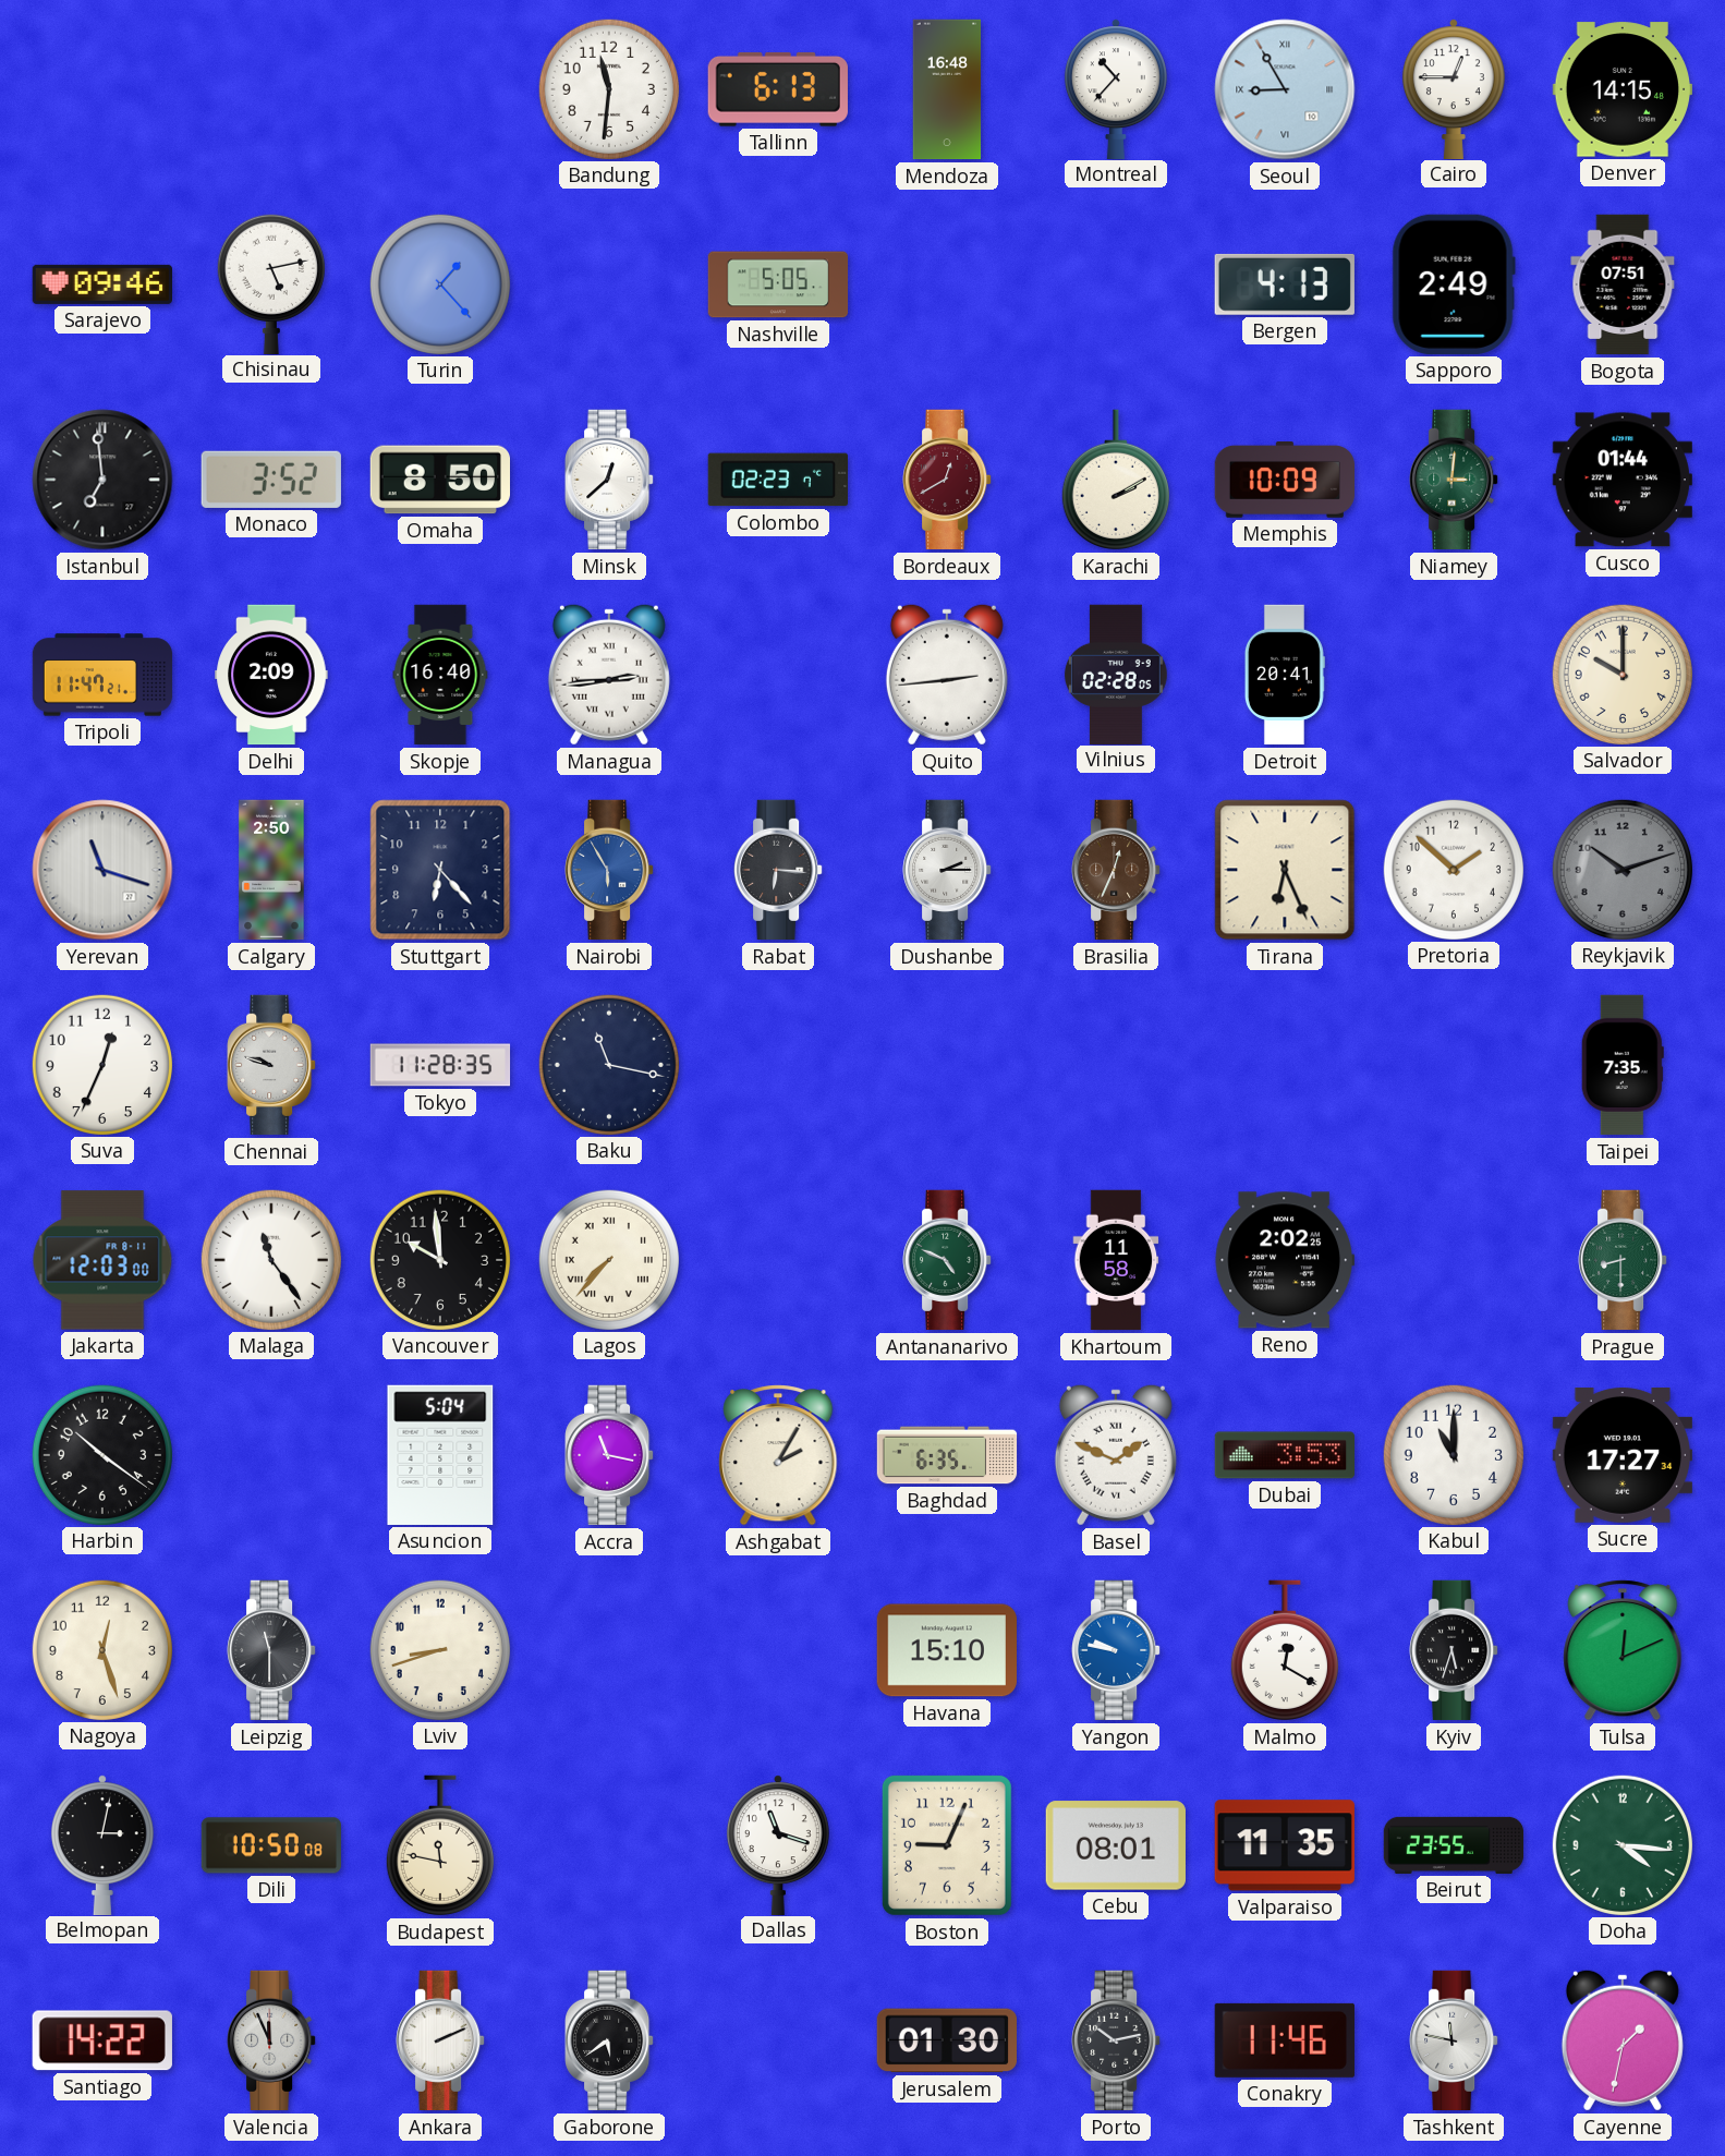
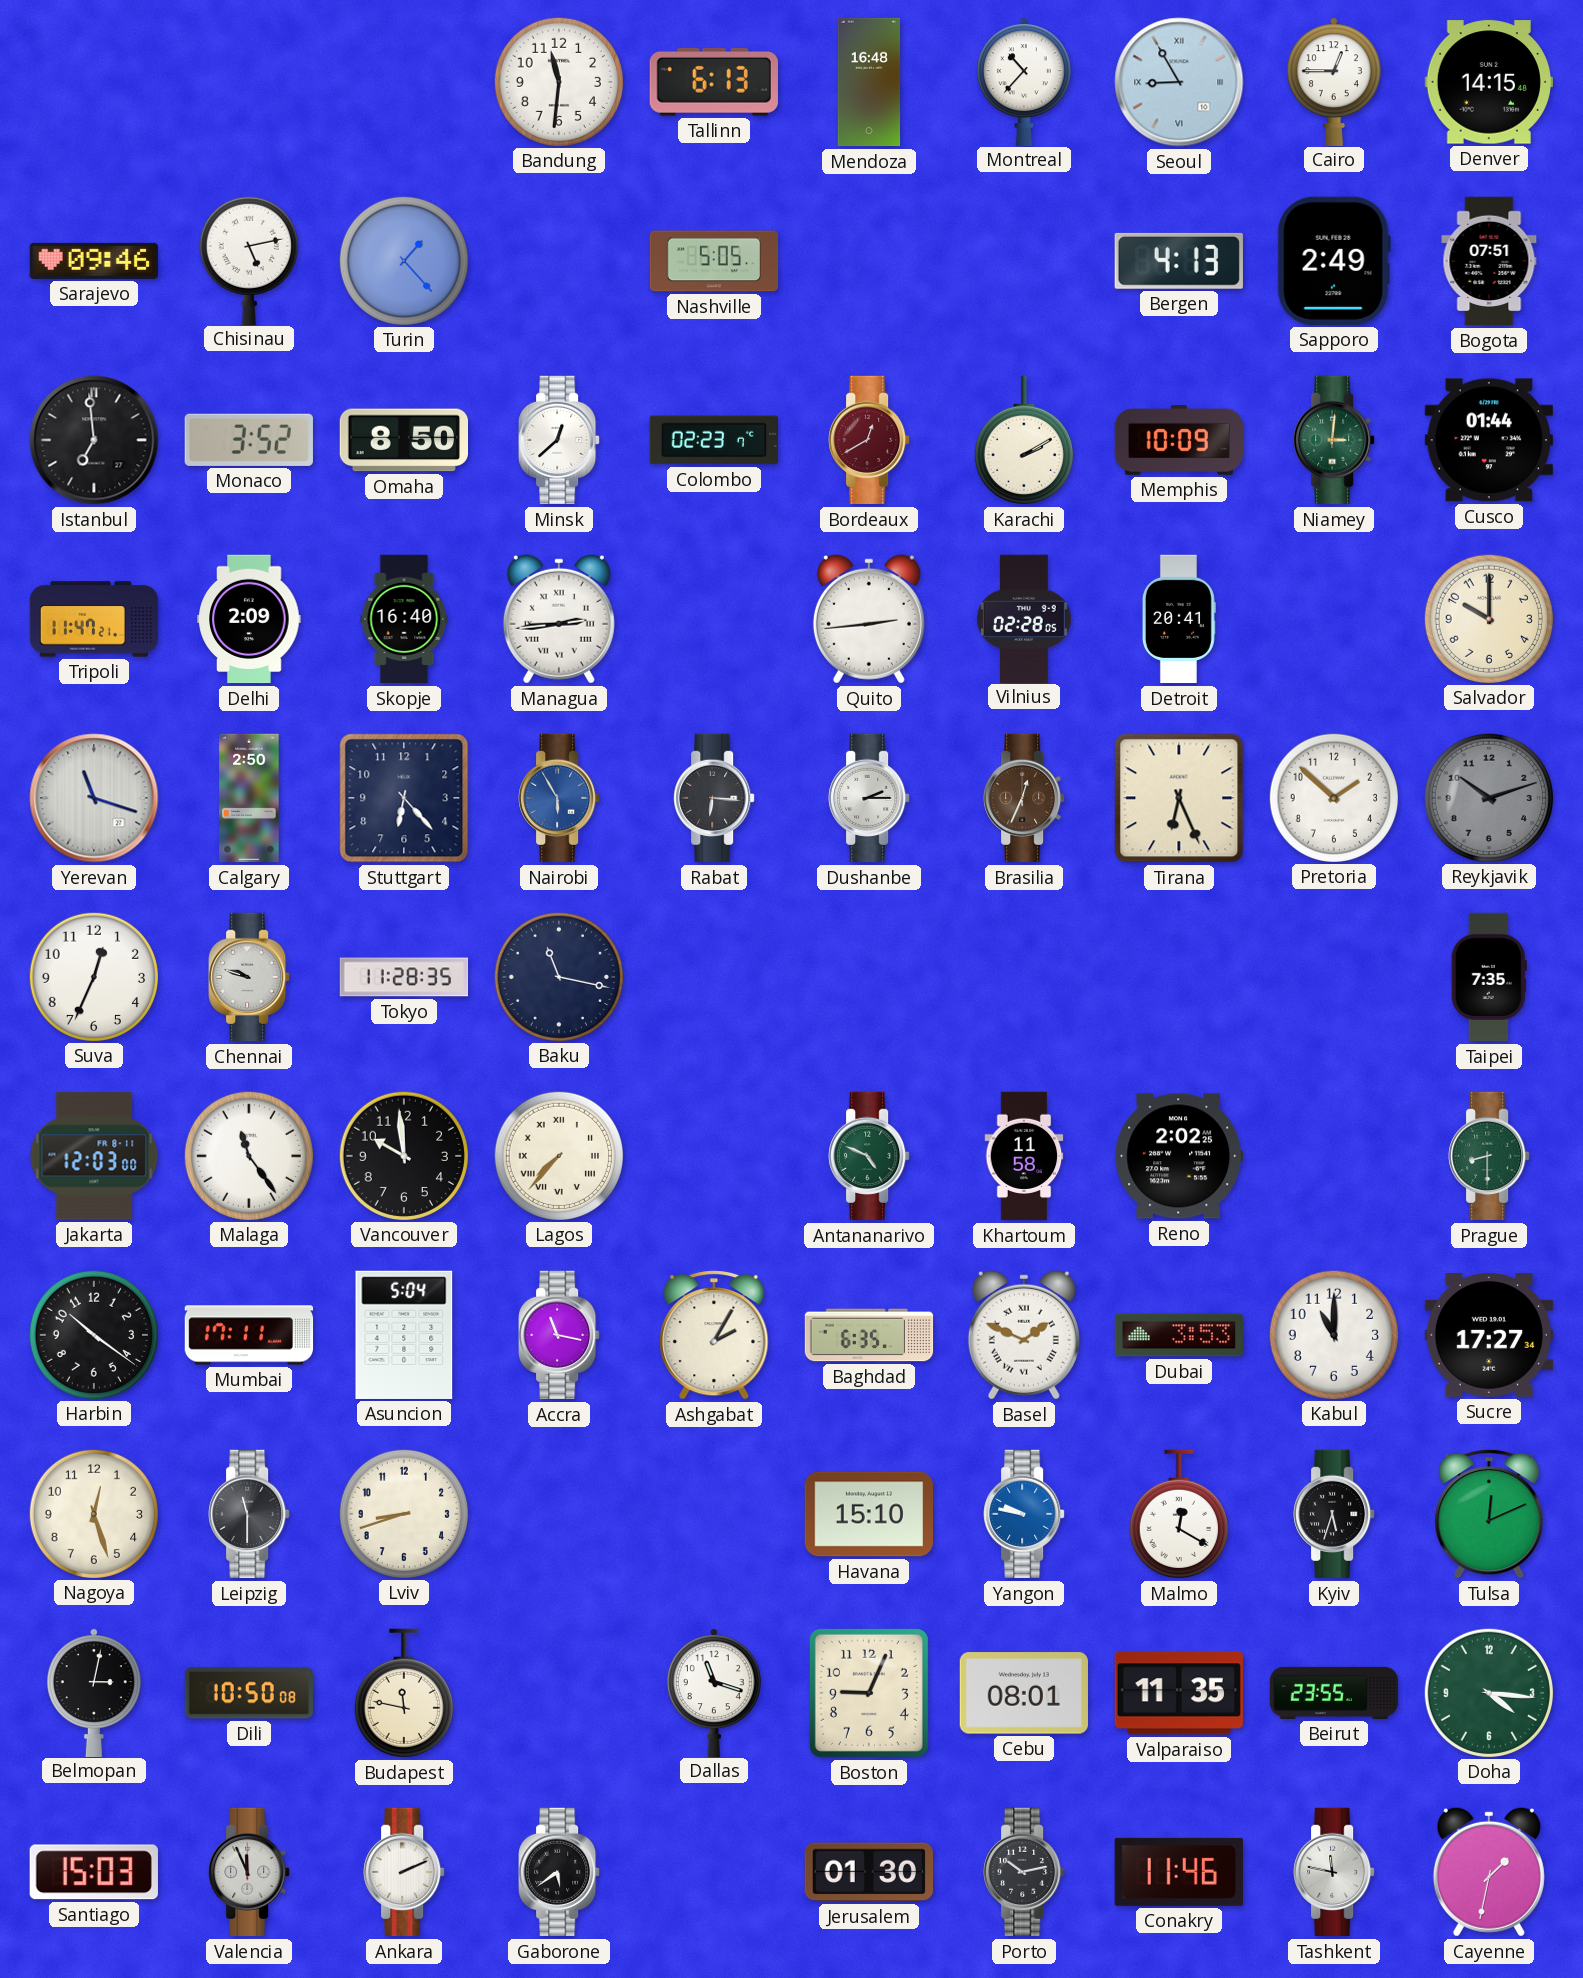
Mumbai: none -> 17:11
Santiago: 14:22 -> 15:03
